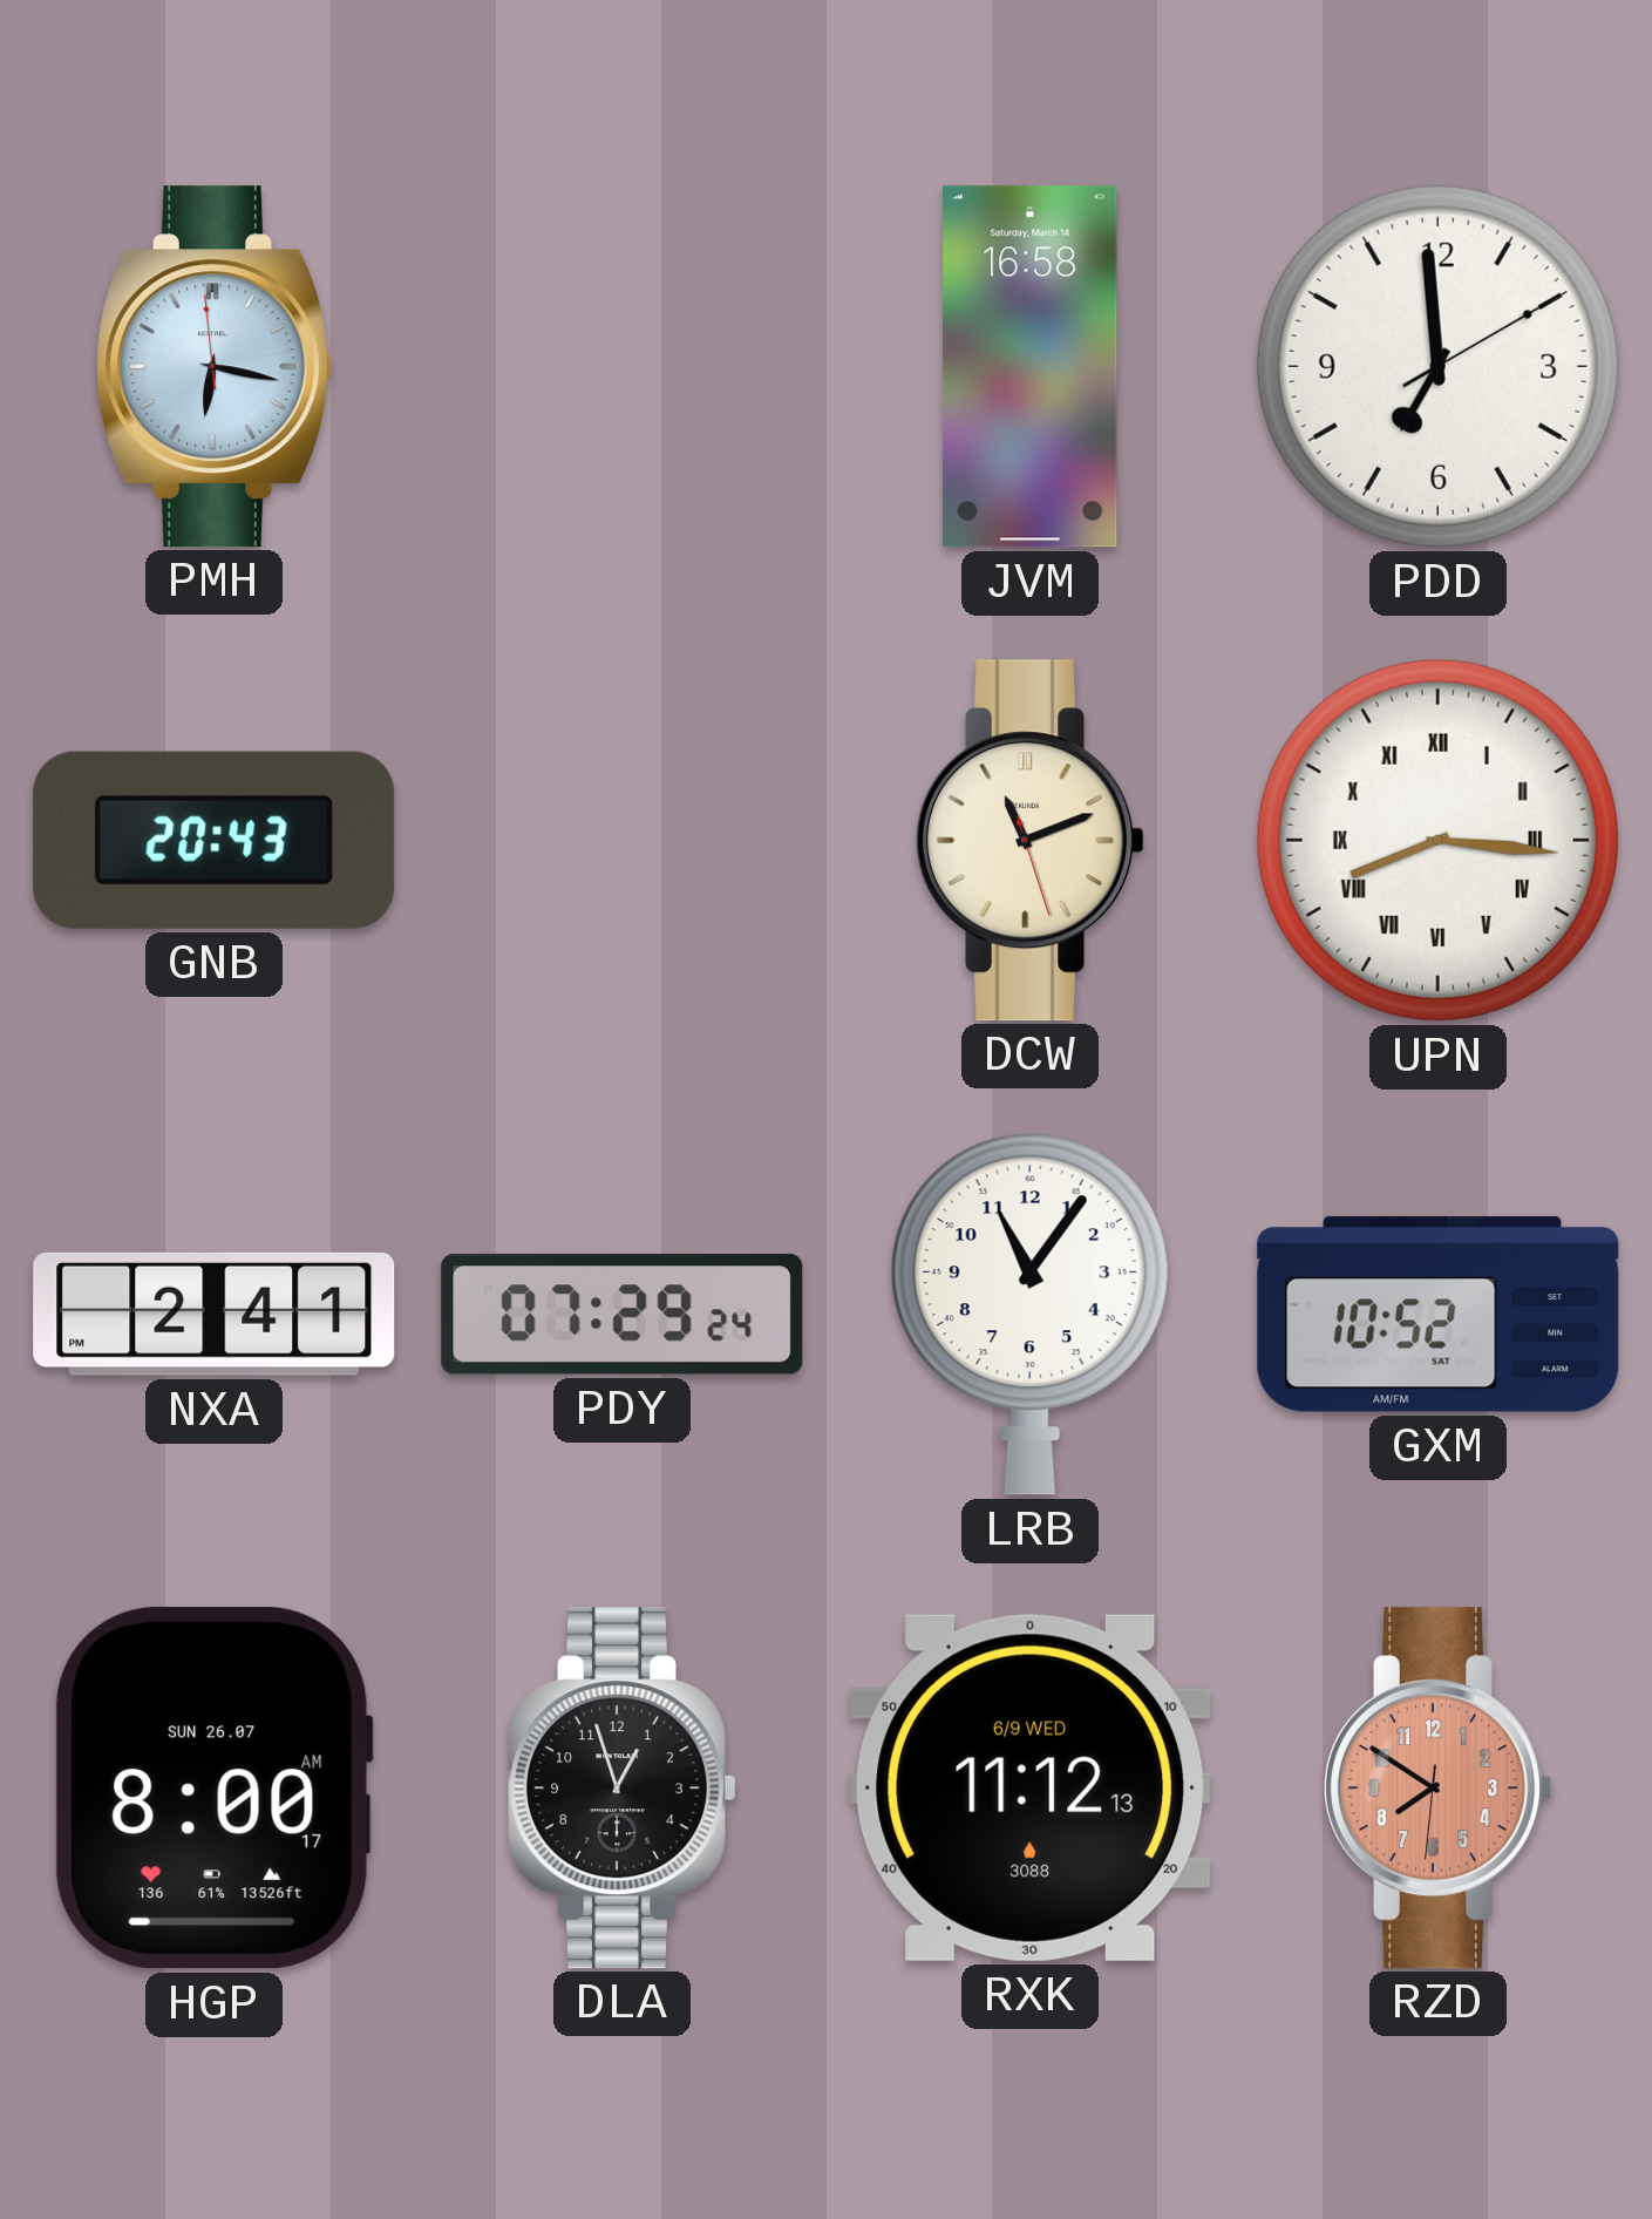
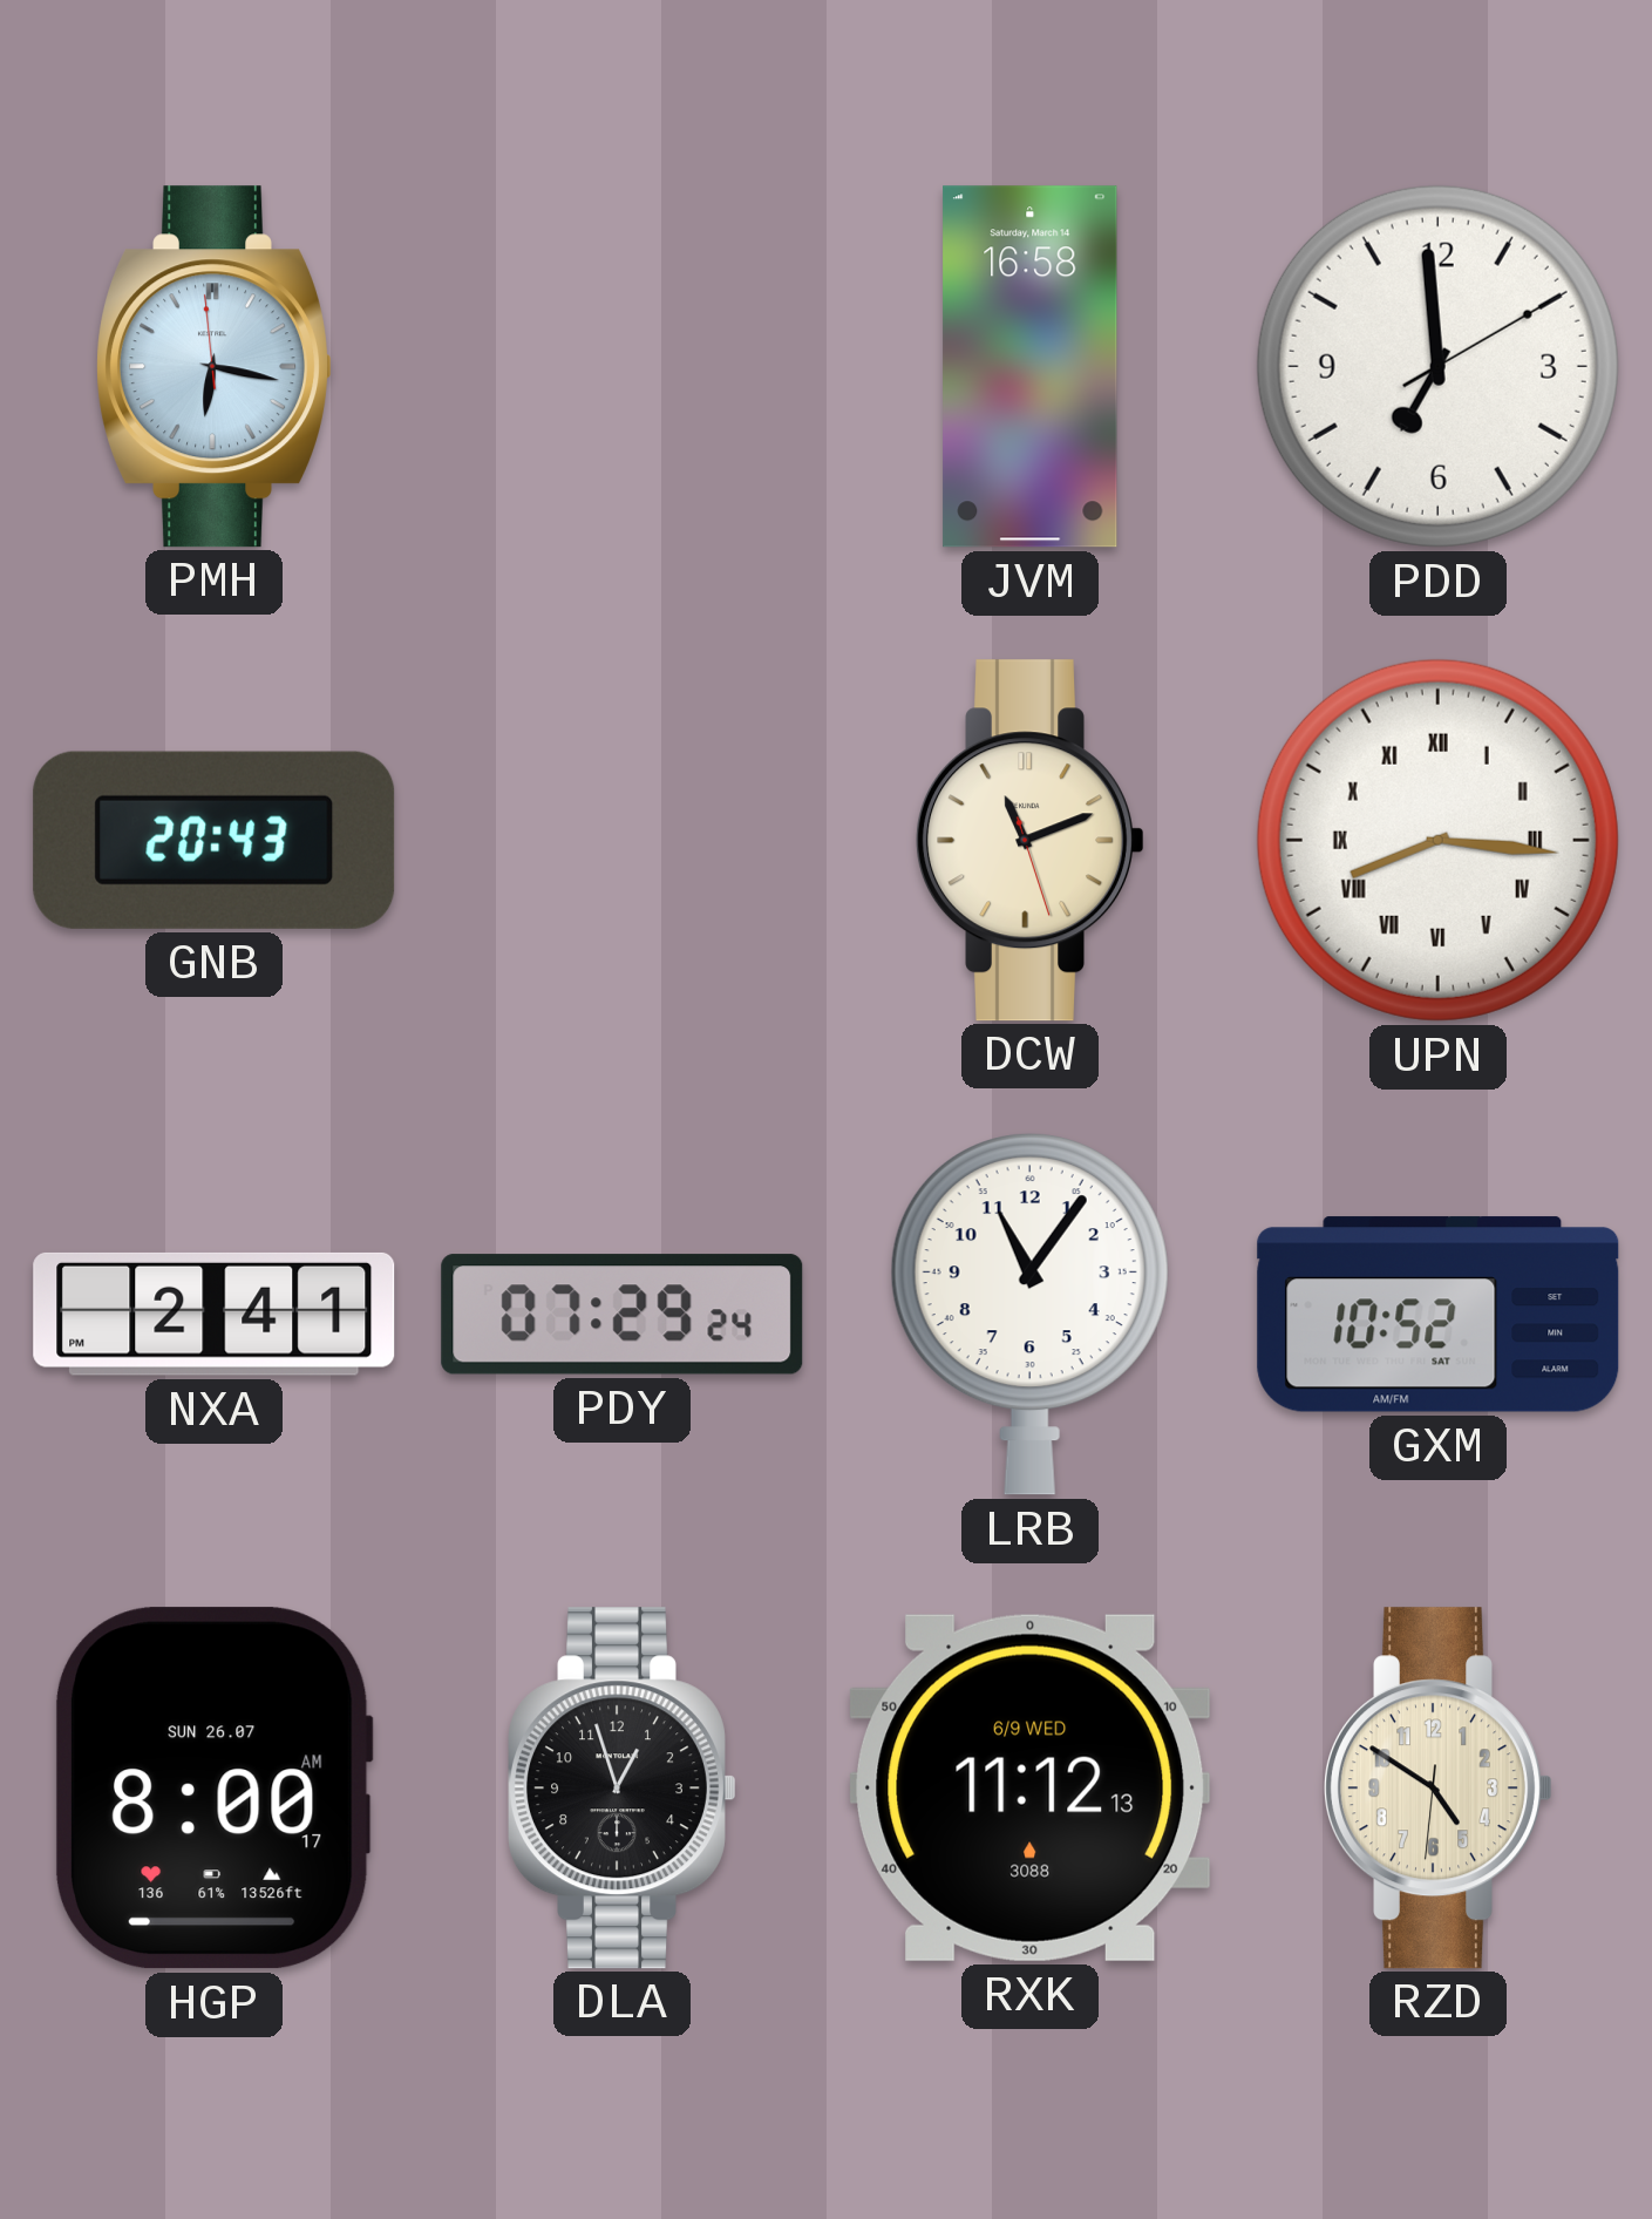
RZD: 7:50 -> 4:50
RZD dial: salmon -> cream
